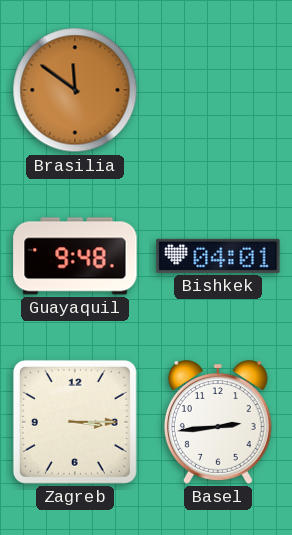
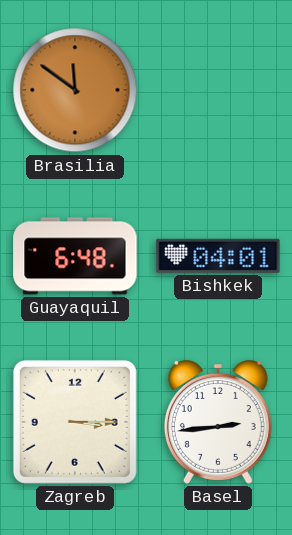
Guayaquil: 9:48 -> 6:48
